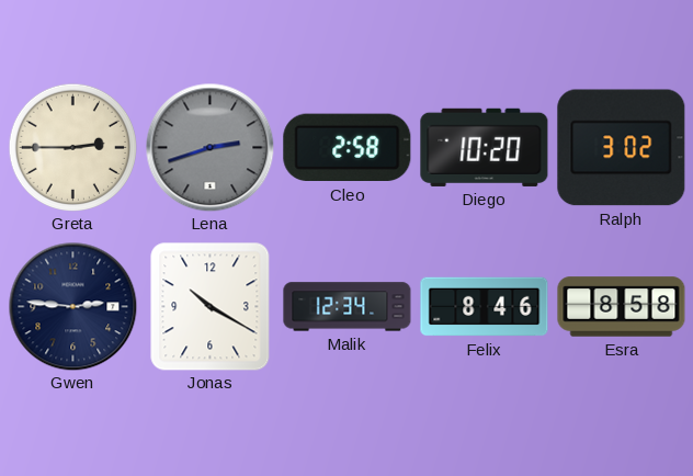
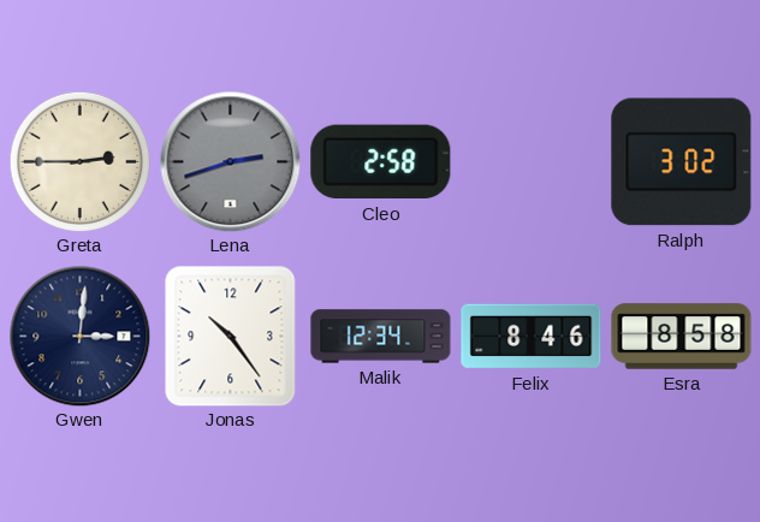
Diego: 10:20 -> none
Gwen: 2:46 -> 3:01
Jonas: 10:20 -> 10:24
